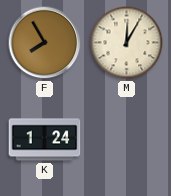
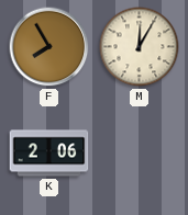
K: 1:24 -> 2:06
